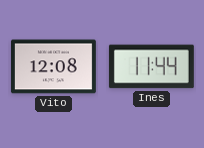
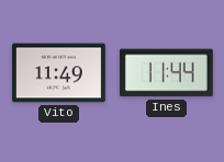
Vito: 12:08 -> 11:49
